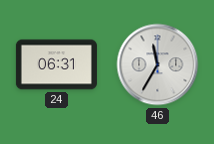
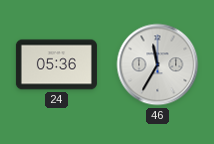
24: 06:31 -> 05:36
